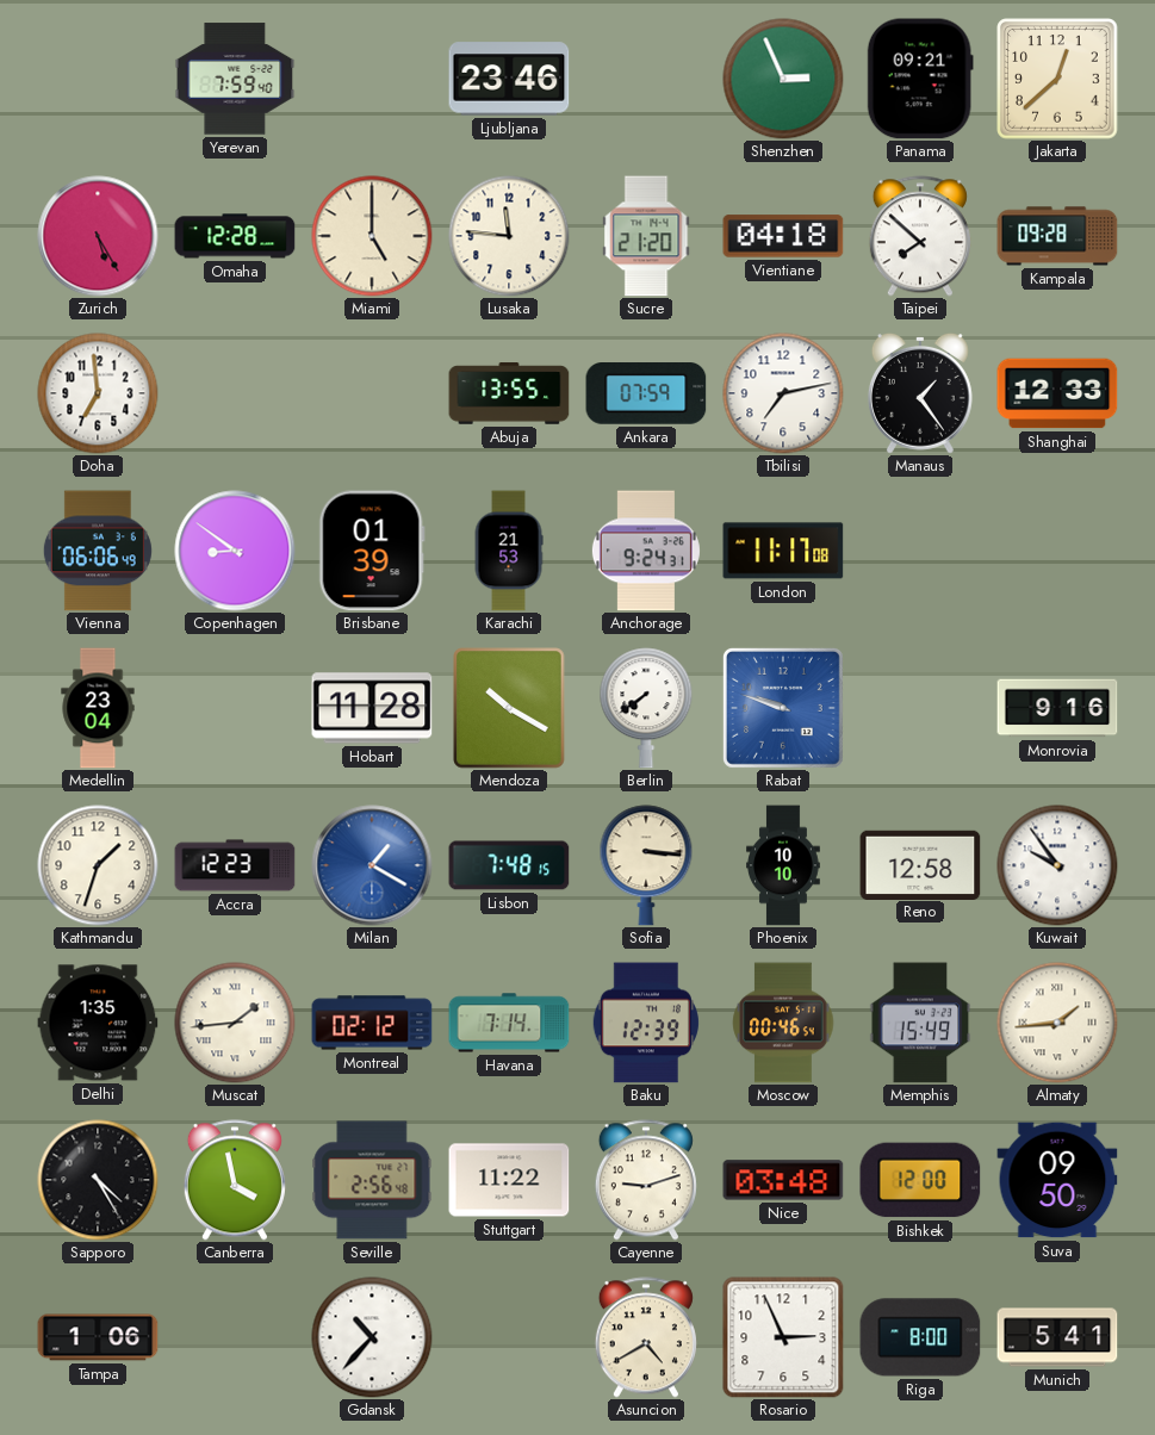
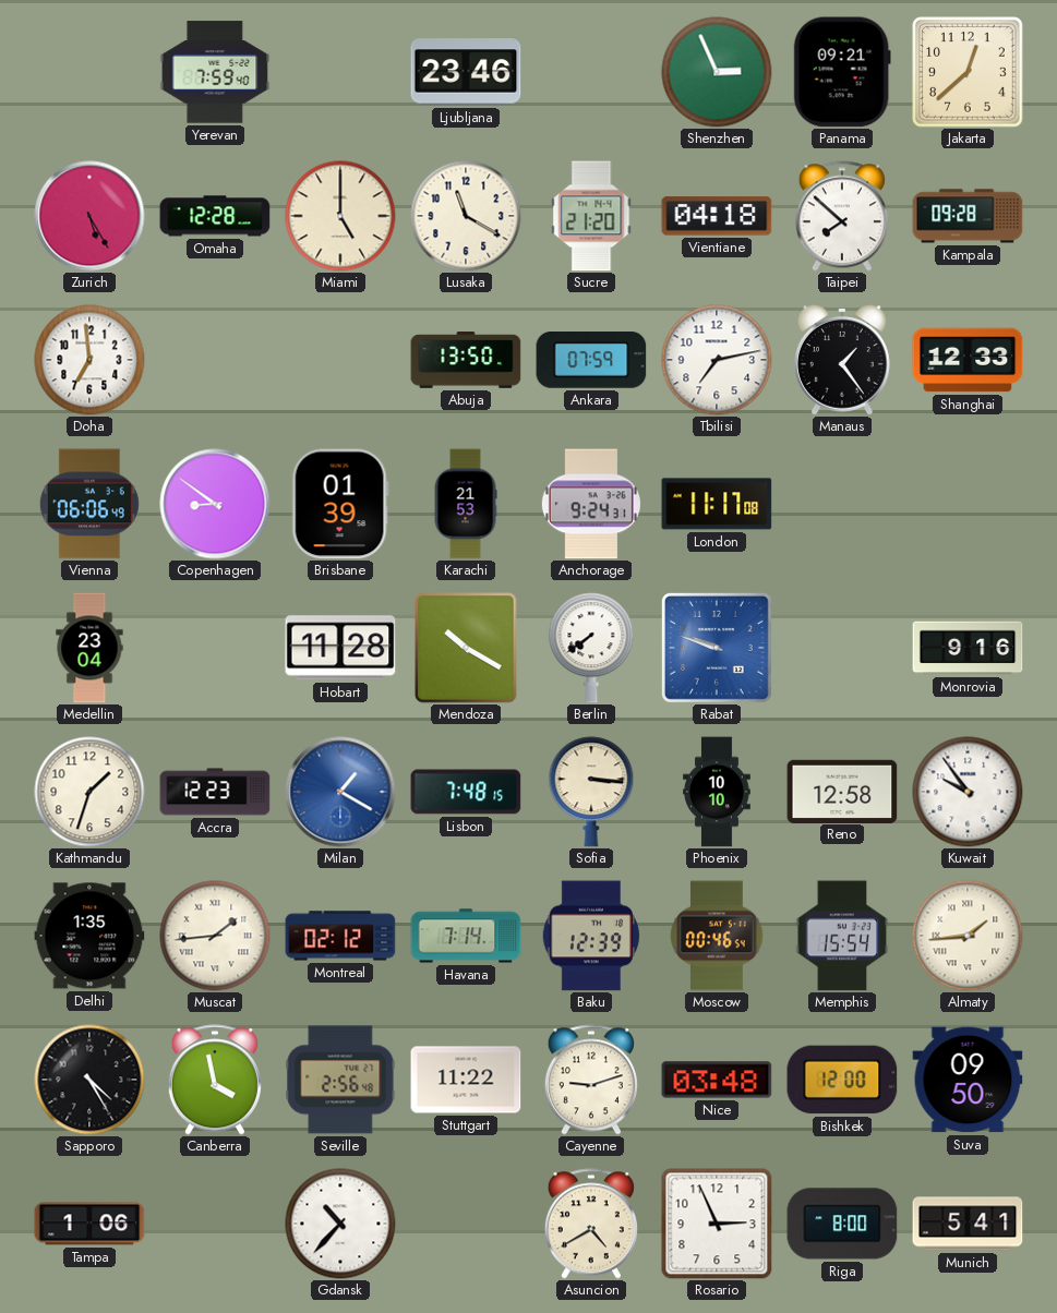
Lusaka: 11:46 -> 11:20
Abuja: 13:55 -> 13:50
Memphis: 15:49 -> 15:54
